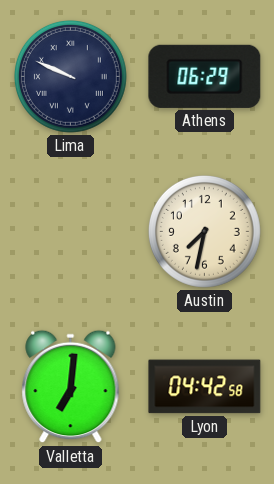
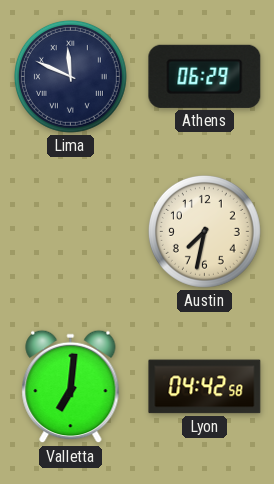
Lima: 9:49 -> 11:49
